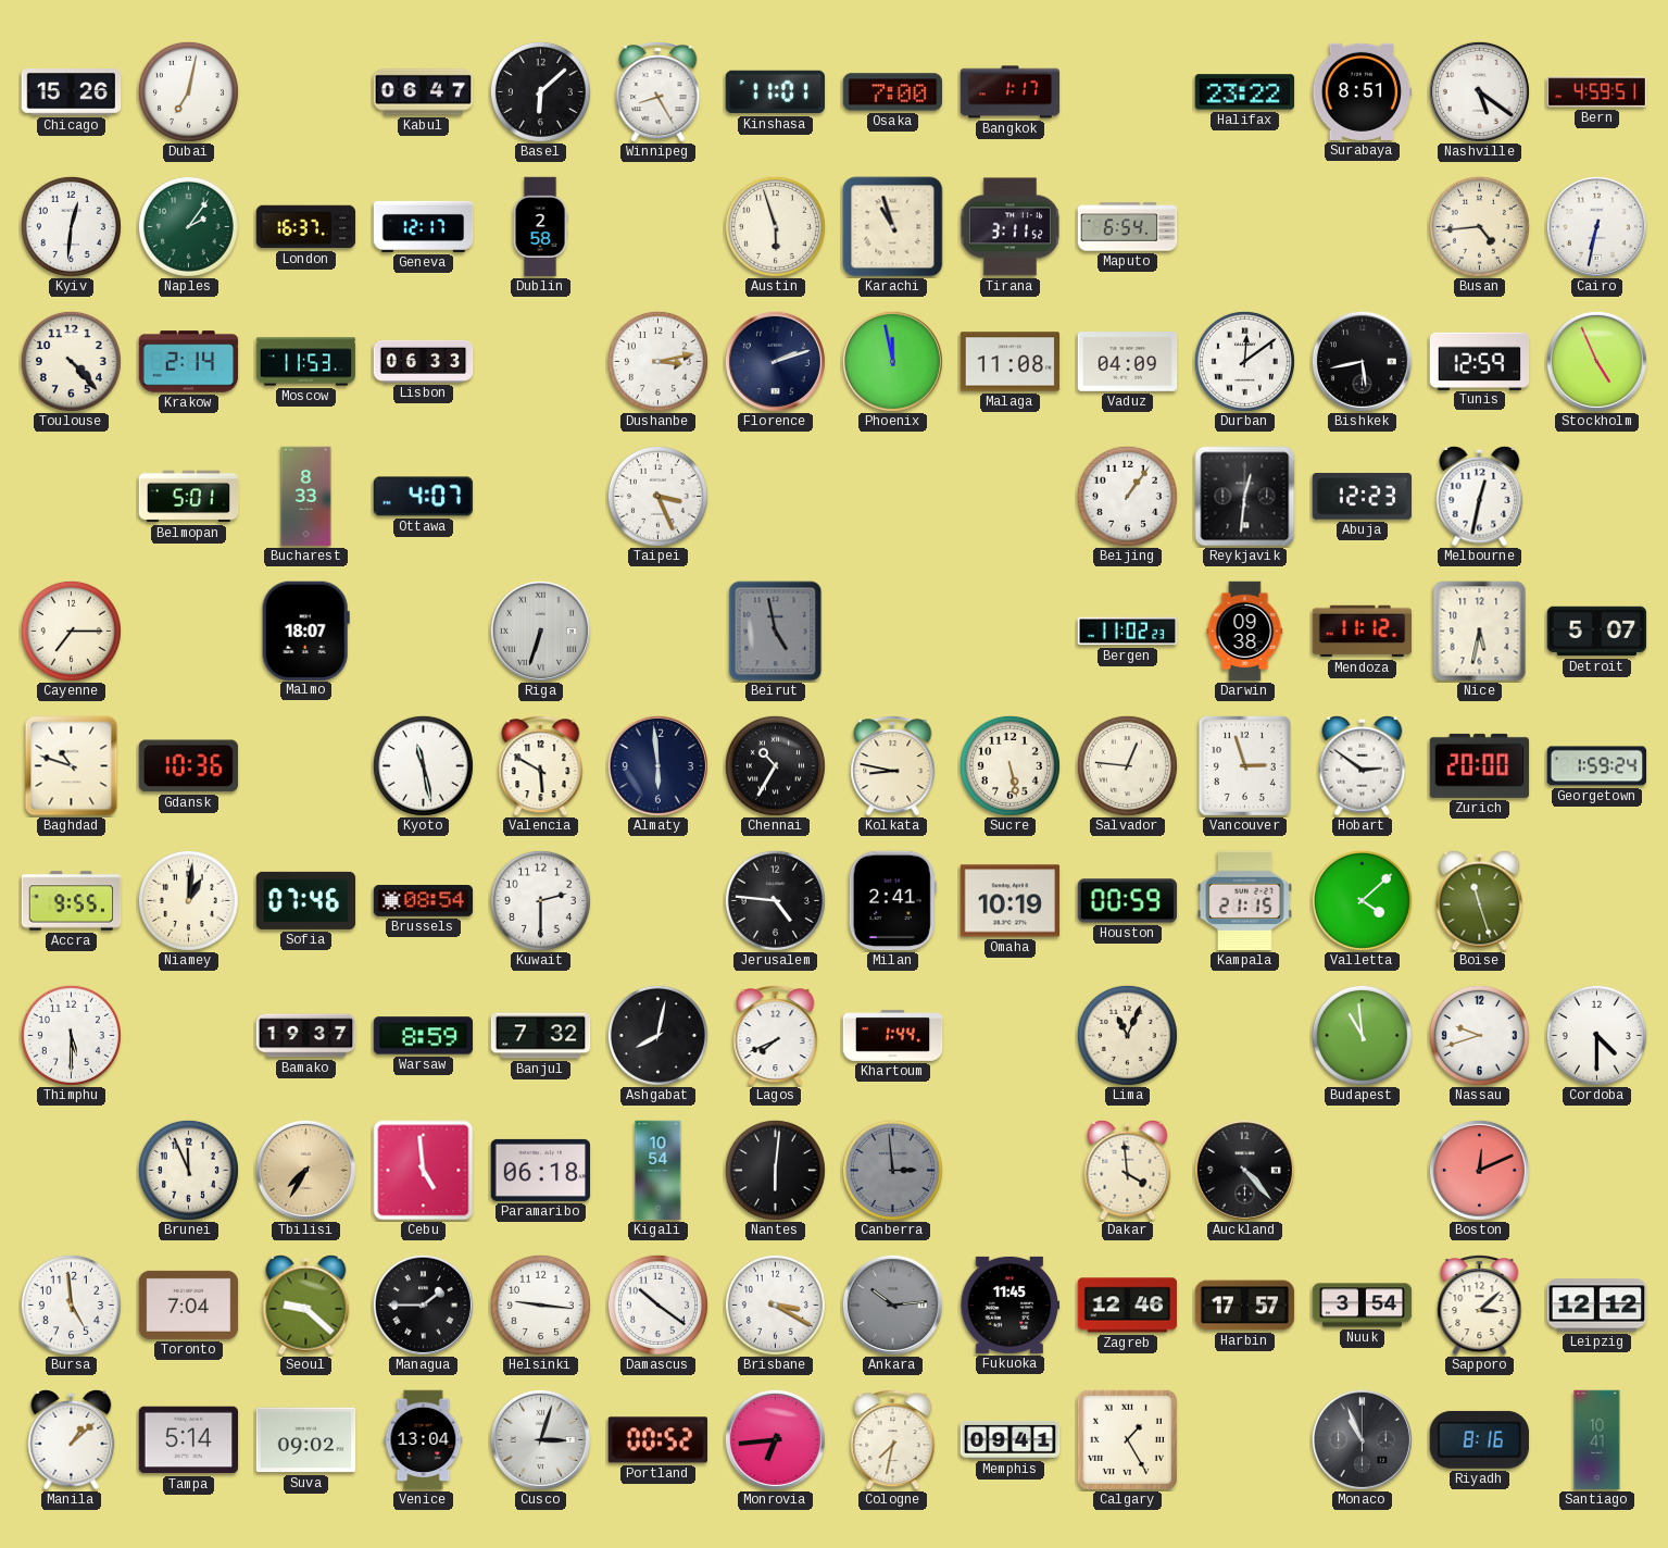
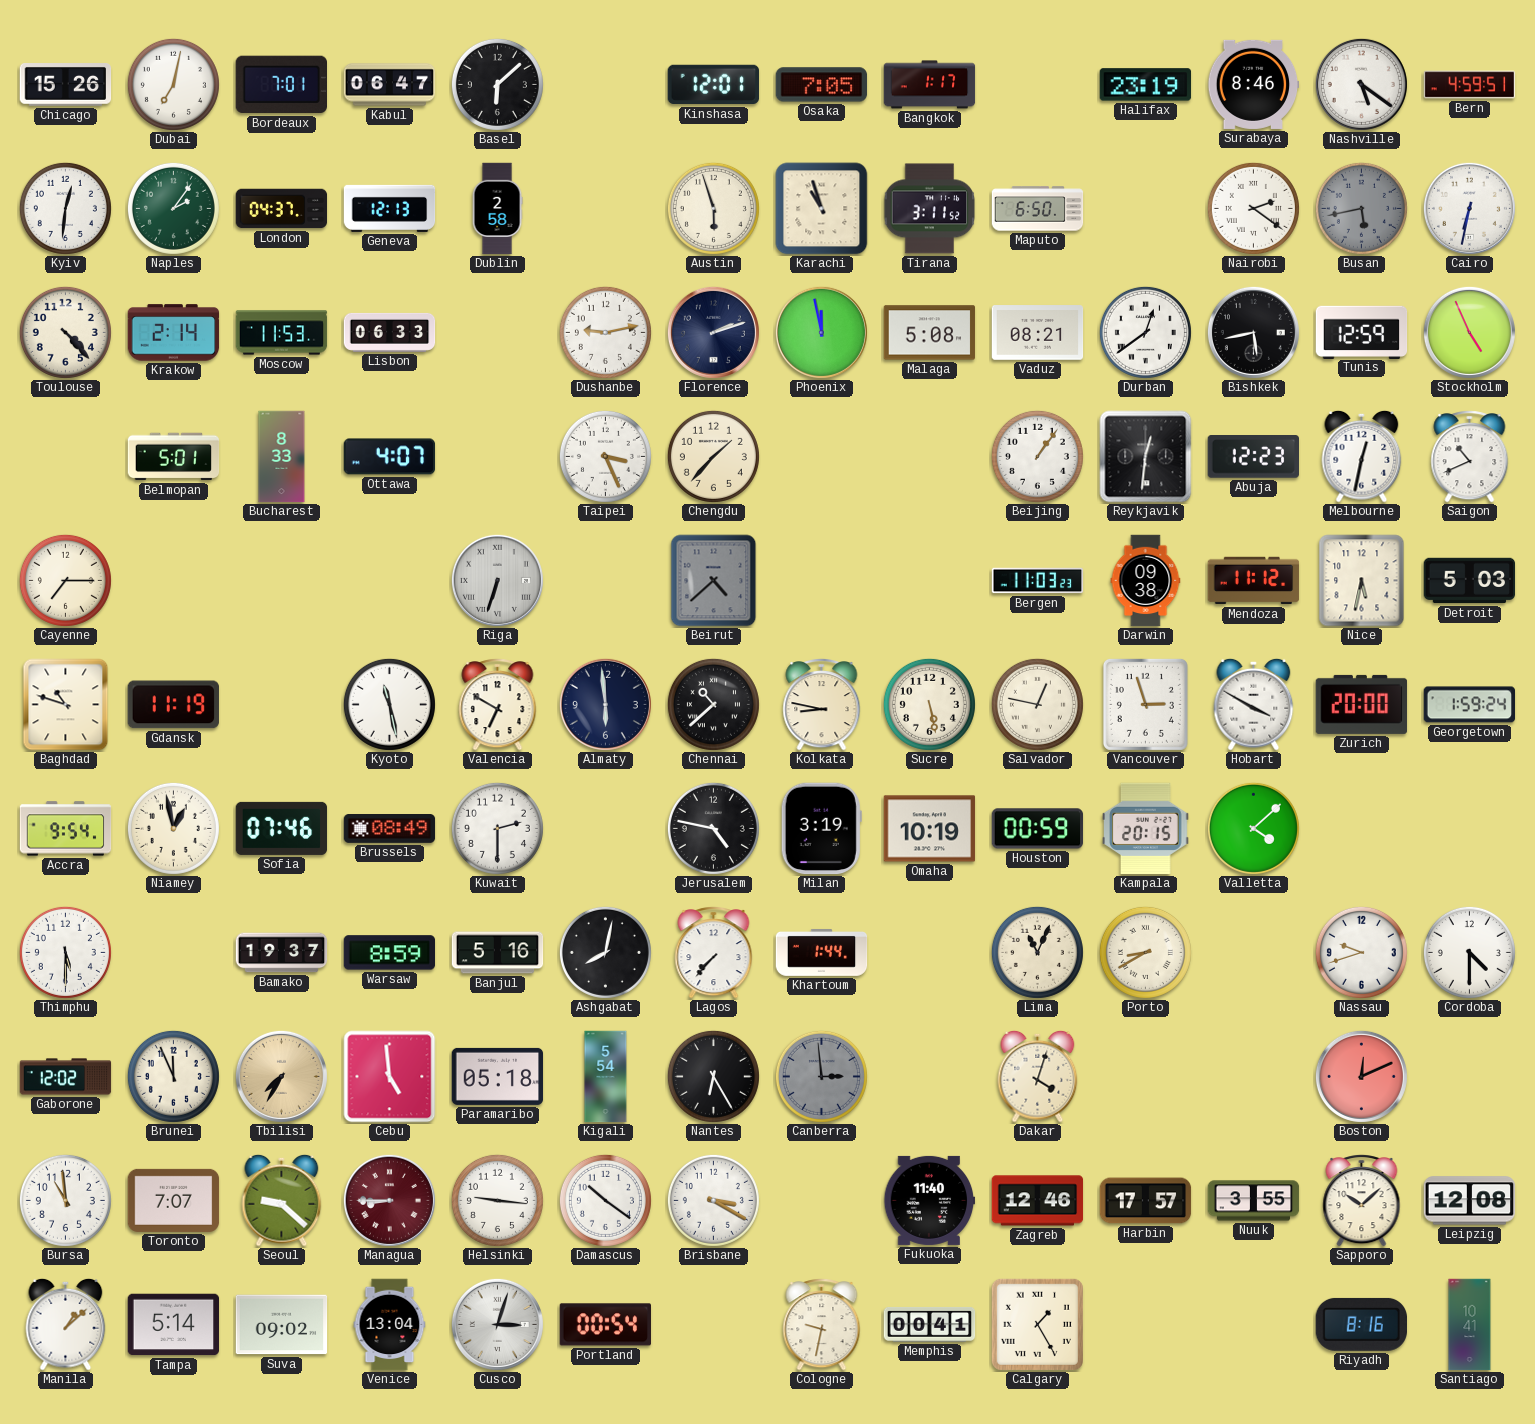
Bordeaux: none -> 7:01
Winnipeg: 8:25 -> none
Kinshasa: 11:01 -> 12:01
Osaka: 7:00 -> 7:05
Halifax: 23:22 -> 23:19
Surabaya: 8:51 -> 8:46
London: 16:37 -> 04:37
Geneva: 12:17 -> 12:13
Maputo: 6:54 -> 6:50
Nairobi: none -> 2:21
Busan: 4:44 -> 5:43
Busan dial: cream -> grey
Dushanbe: 3:13 -> 9:13
Malaga: 11:08 -> 5:08
Vaduz: 04:09 -> 08:21
Durban: 12:09 -> 12:39
Chengdu: none -> 1:37
Saigon: none -> 10:41
Malmo: 18:07 -> none
Beirut: 4:58 -> 4:38
Bergen: 11:02 -> 11:03
Detroit: 5:07 -> 5:03
Gdansk: 10:36 -> 11:19
Valencia: 5:50 -> 6:50
Chennai: 10:35 -> 10:38
Salvador: 12:46 -> 12:47
Hobart: 2:51 -> 3:50
Accra: 9:55 -> 9:54
Niamey: 1:01 -> 12:58
Brussels: 08:54 -> 08:49
Jerusalem: 4:46 -> 4:47
Milan: 2:41 -> 3:19
Kampala: 21:15 -> 20:15
Boise: 11:27 -> none
Banjul: 7:32 -> 5:16
Lagos: 7:41 -> 7:37
Porto: none -> 8:40
Budapest: 10:59 -> none
Gaborone: none -> 12:02
Paramaribo: 06:18 -> 05:18
Kigali: 10:54 -> 5:54
Nantes: 6:01 -> 6:25
Dakar: 3:59 -> 4:03
Auckland: 4:23 -> none
Bursa: 4:59 -> 10:59
Toronto: 7:04 -> 7:07
Managua: 1:45 -> 8:45
Managua dial: black -> burgundy
Ankara: 10:14 -> none
Fukuoka: 11:45 -> 11:40
Nuuk: 3:54 -> 3:55
Sapporo: 3:08 -> 10:08
Leipzig: 12:12 -> 12:08
Portland: 00:52 -> 00:54
Monrovia: 6:44 -> none
Cologne: 7:32 -> 9:32
Memphis: 09:41 -> 00:41
Monaco: 10:56 -> none
